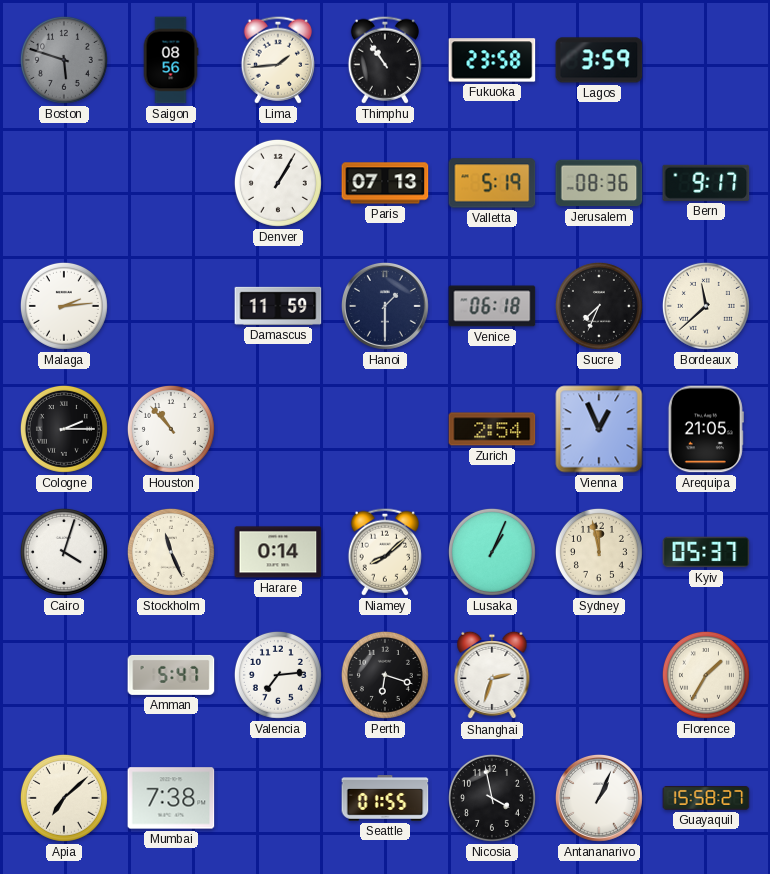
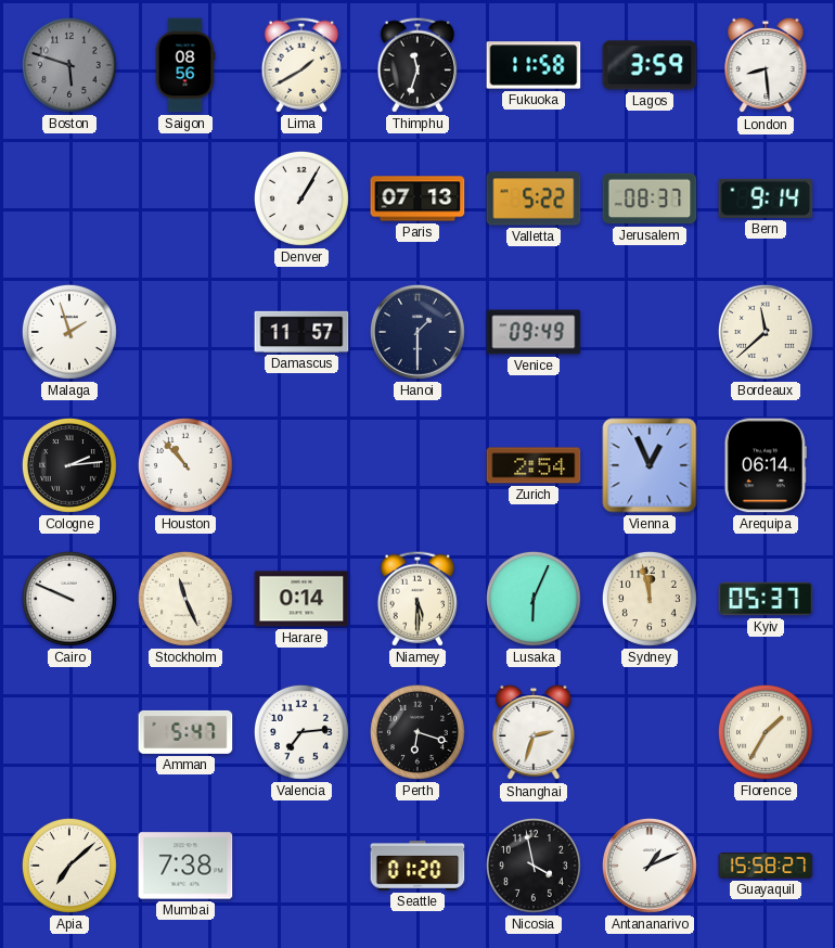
Lima: 1:44 -> 1:40
Thimphu: 10:54 -> 11:33
Fukuoka: 23:58 -> 11:58
London: none -> 8:29
Valletta: 5:19 -> 5:22
Jerusalem: 08:36 -> 08:37
Bern: 9:17 -> 9:14
Malaga: 2:14 -> 1:57
Damascus: 11:59 -> 11:57
Venice: 06:18 -> 09:49
Sucre: 7:34 -> none
Cologne: 2:15 -> 2:14
Arequipa: 21:05 -> 06:14
Cairo: 4:03 -> 9:49
Niamey: 8:08 -> 5:30
Lusaka: 1:04 -> 6:04
Seattle: 01:55 -> 01:20
Antananarivo: 1:04 -> 1:11
